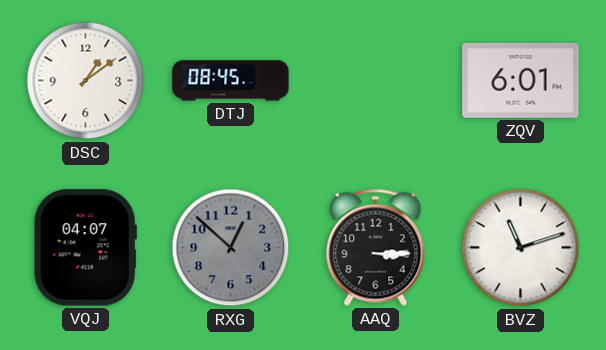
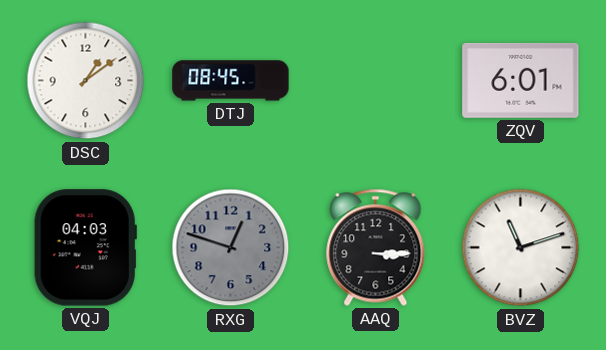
VQJ: 04:07 -> 04:03
RXG: 12:52 -> 12:48
